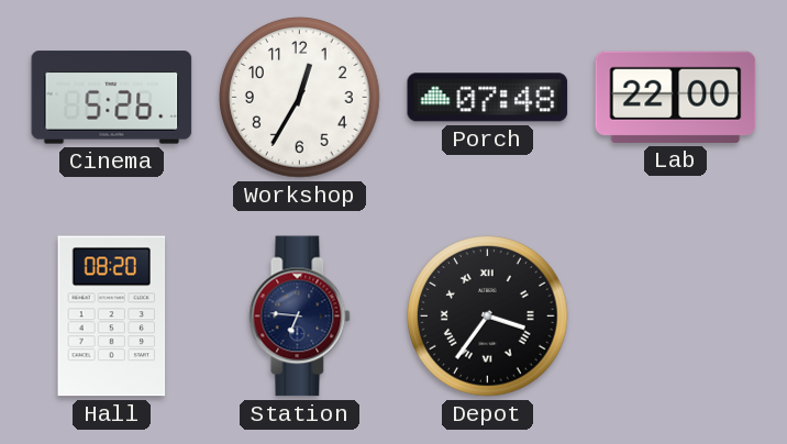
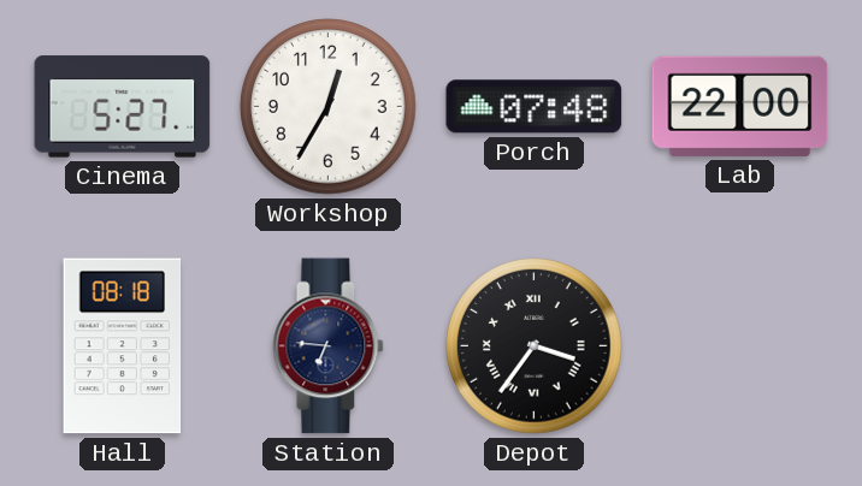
Cinema: 5:26 -> 5:27
Hall: 08:20 -> 08:18
